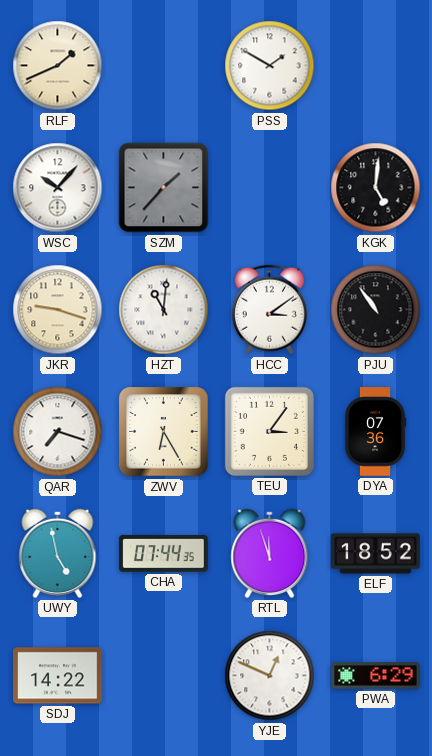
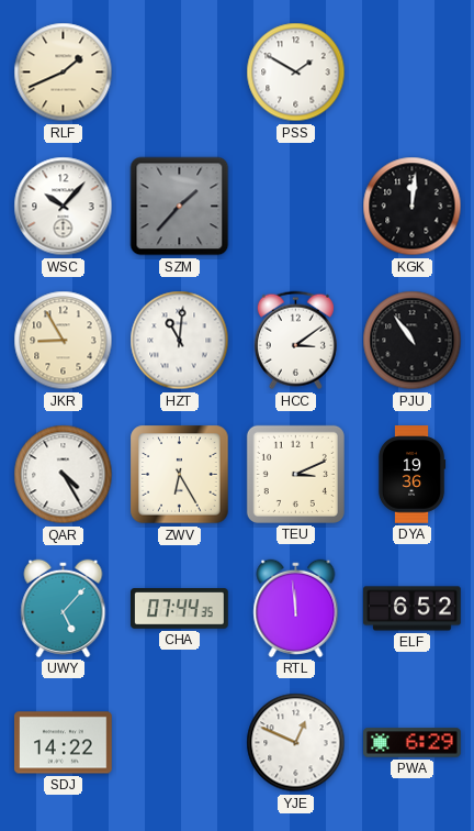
KGK: 5:01 -> 12:01
JKR: 9:18 -> 8:55
QAR: 7:18 -> 4:25
TEU: 3:06 -> 3:11
DYA: 07:36 -> 19:36
UWY: 4:58 -> 5:07
RTL: 11:57 -> 11:59
ELF: 18:52 -> 6:52
